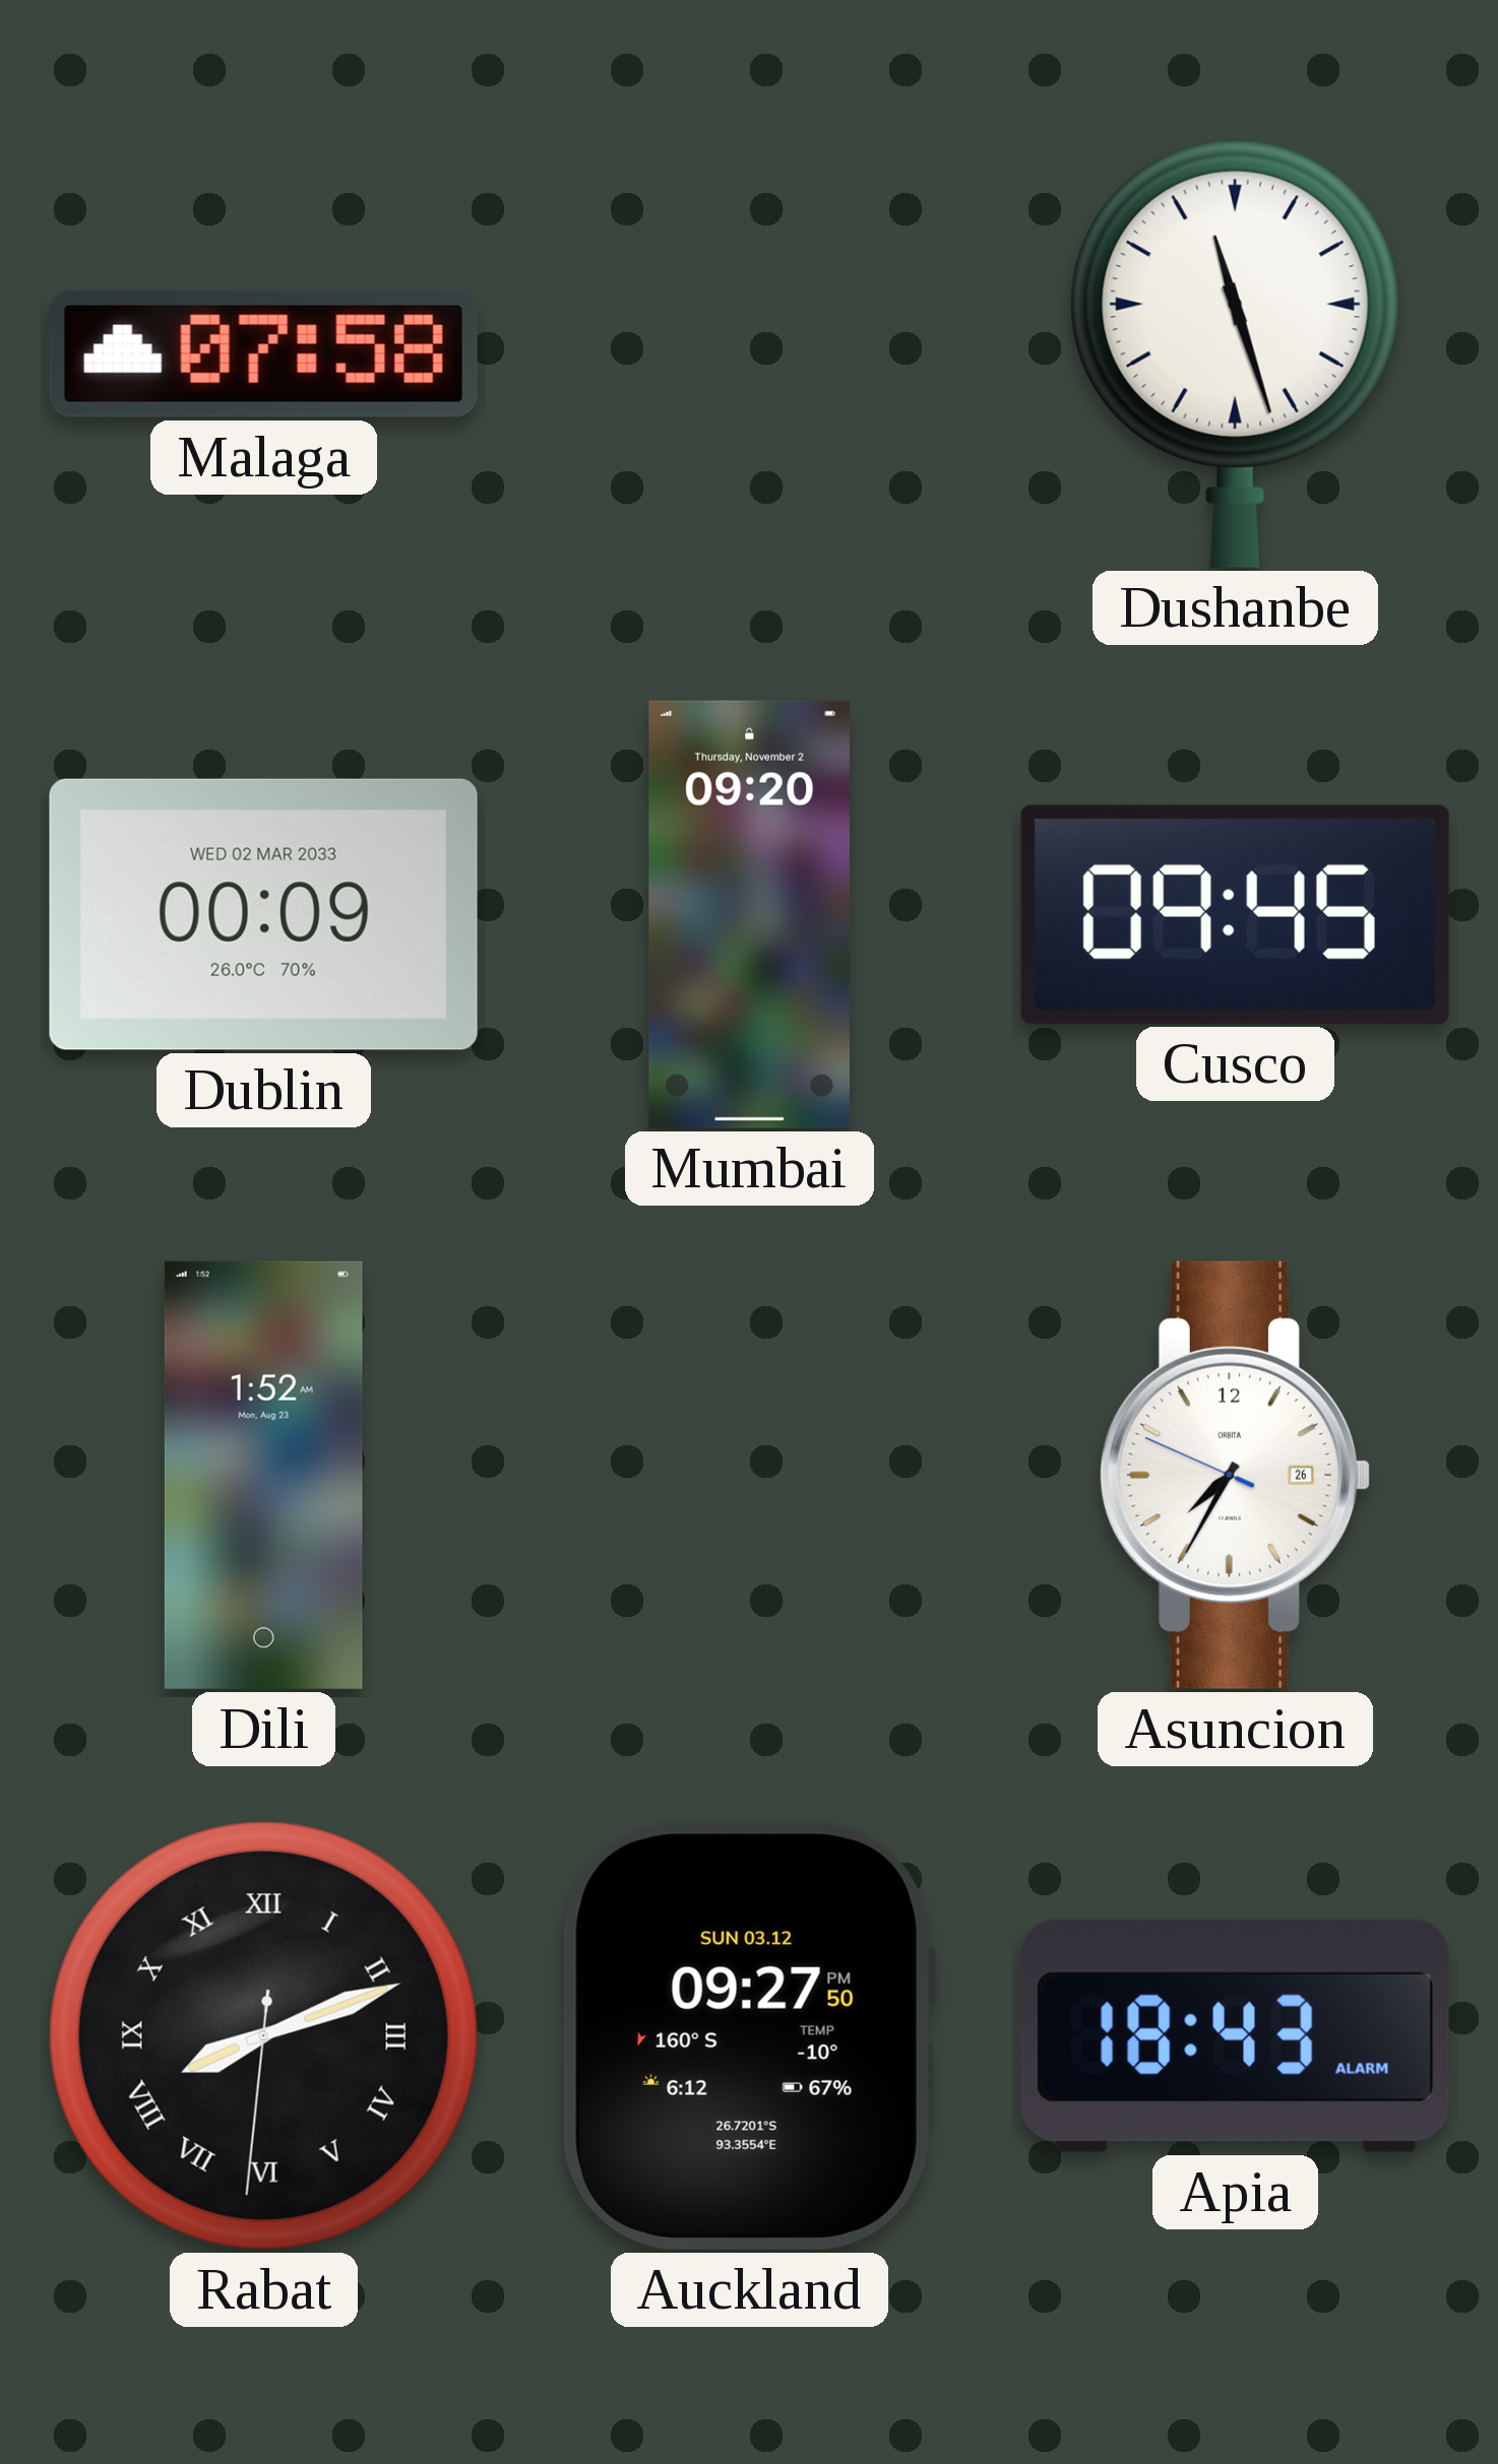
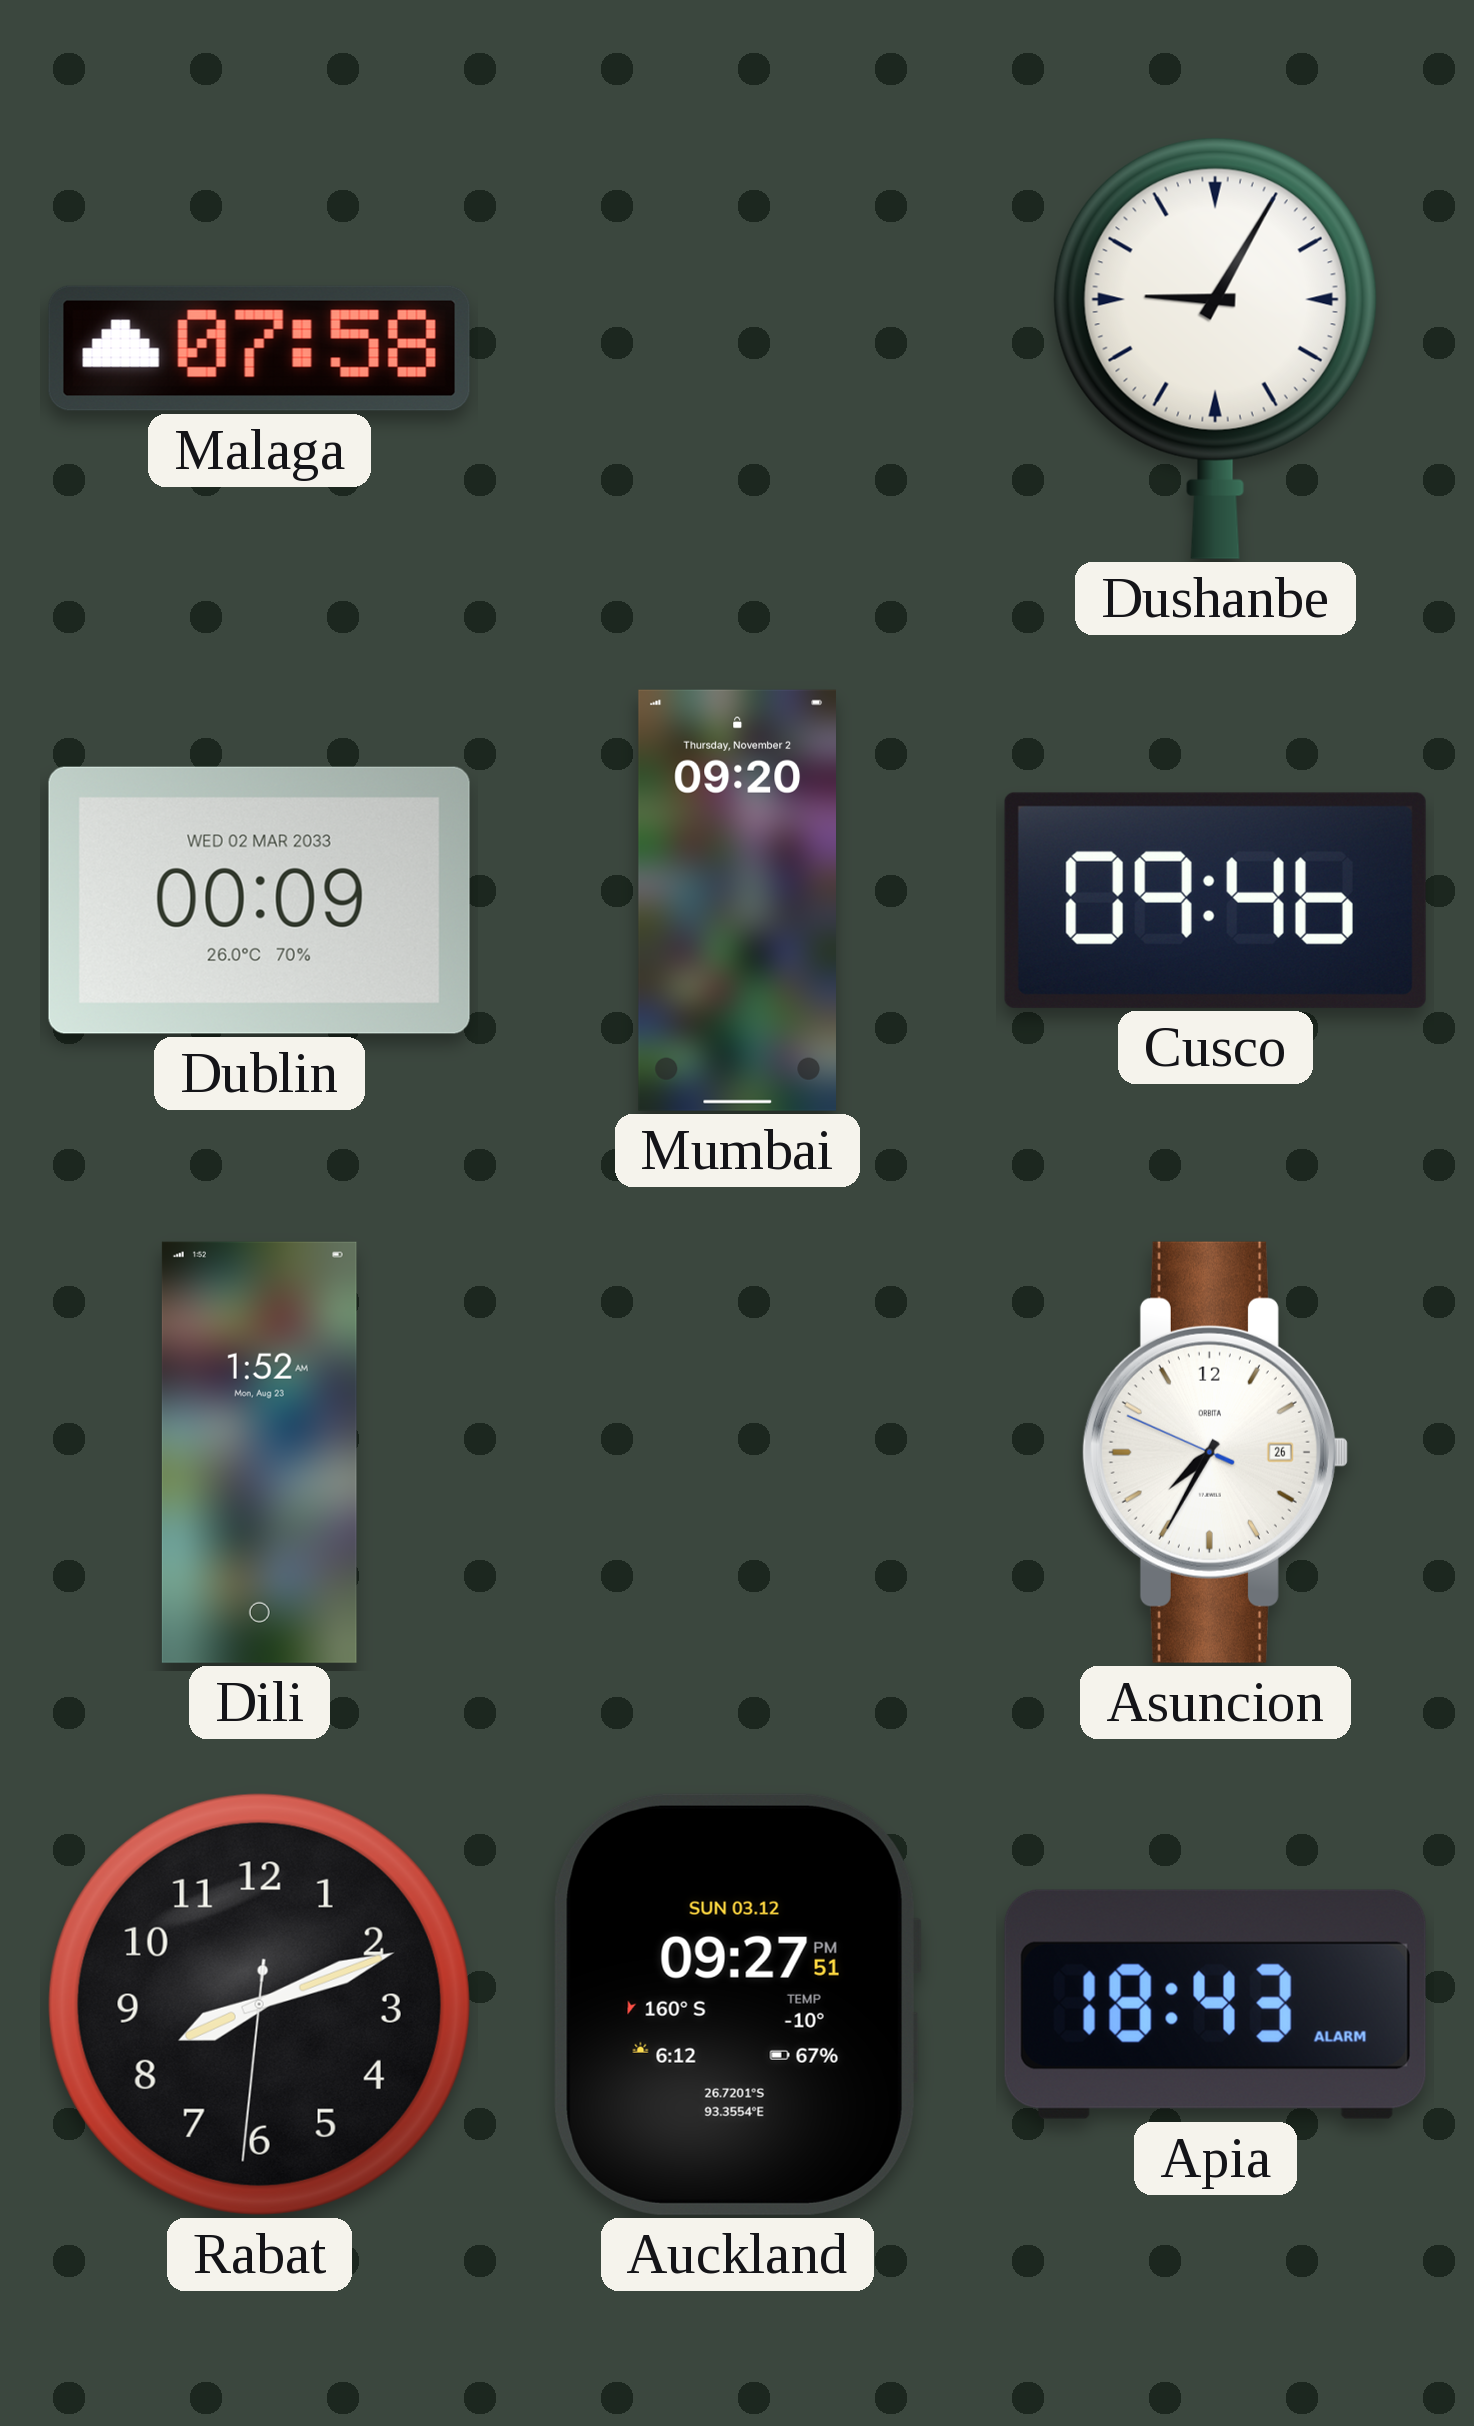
Dushanbe: 11:27 -> 9:05
Cusco: 09:45 -> 09:46
Rabat numerals: Roman -> Arabic
Auckland: 09:27:50 PM -> 09:27:51 PM
